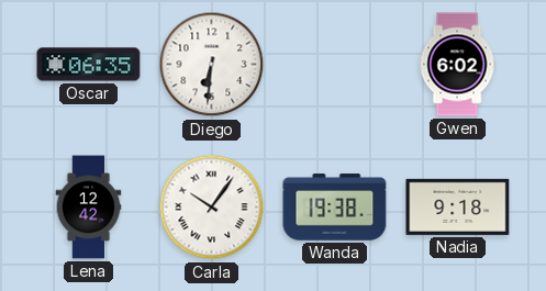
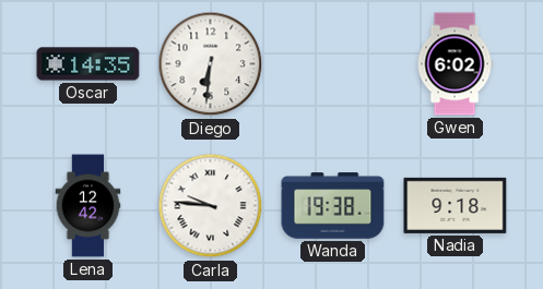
Oscar: 06:35 -> 14:35
Carla: 10:06 -> 9:46
